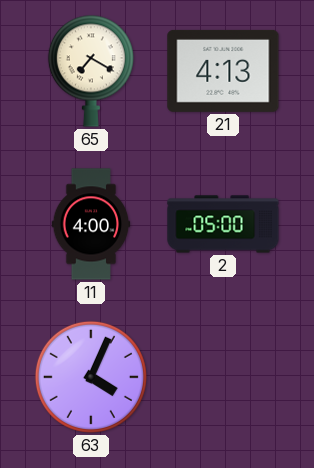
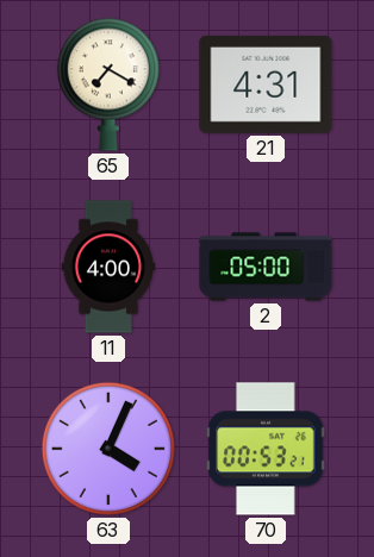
21: 4:13 -> 4:31
70: none -> 00:53
